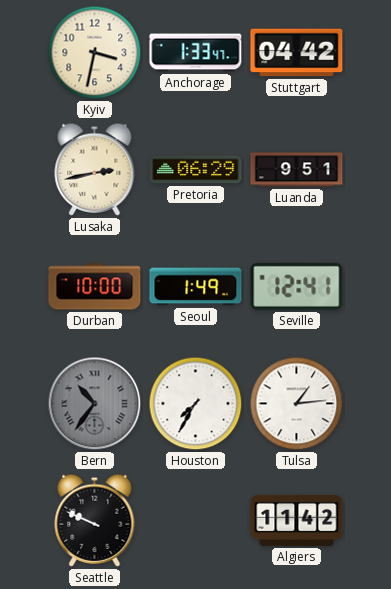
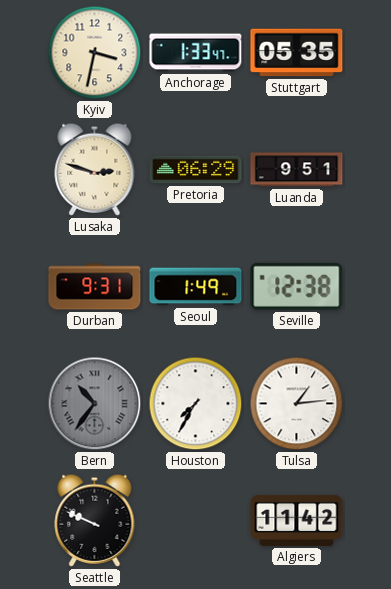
Stuttgart: 04:42 -> 05:35
Lusaka: 2:43 -> 2:48
Durban: 10:00 -> 9:31
Seville: 12:41 -> 12:38
